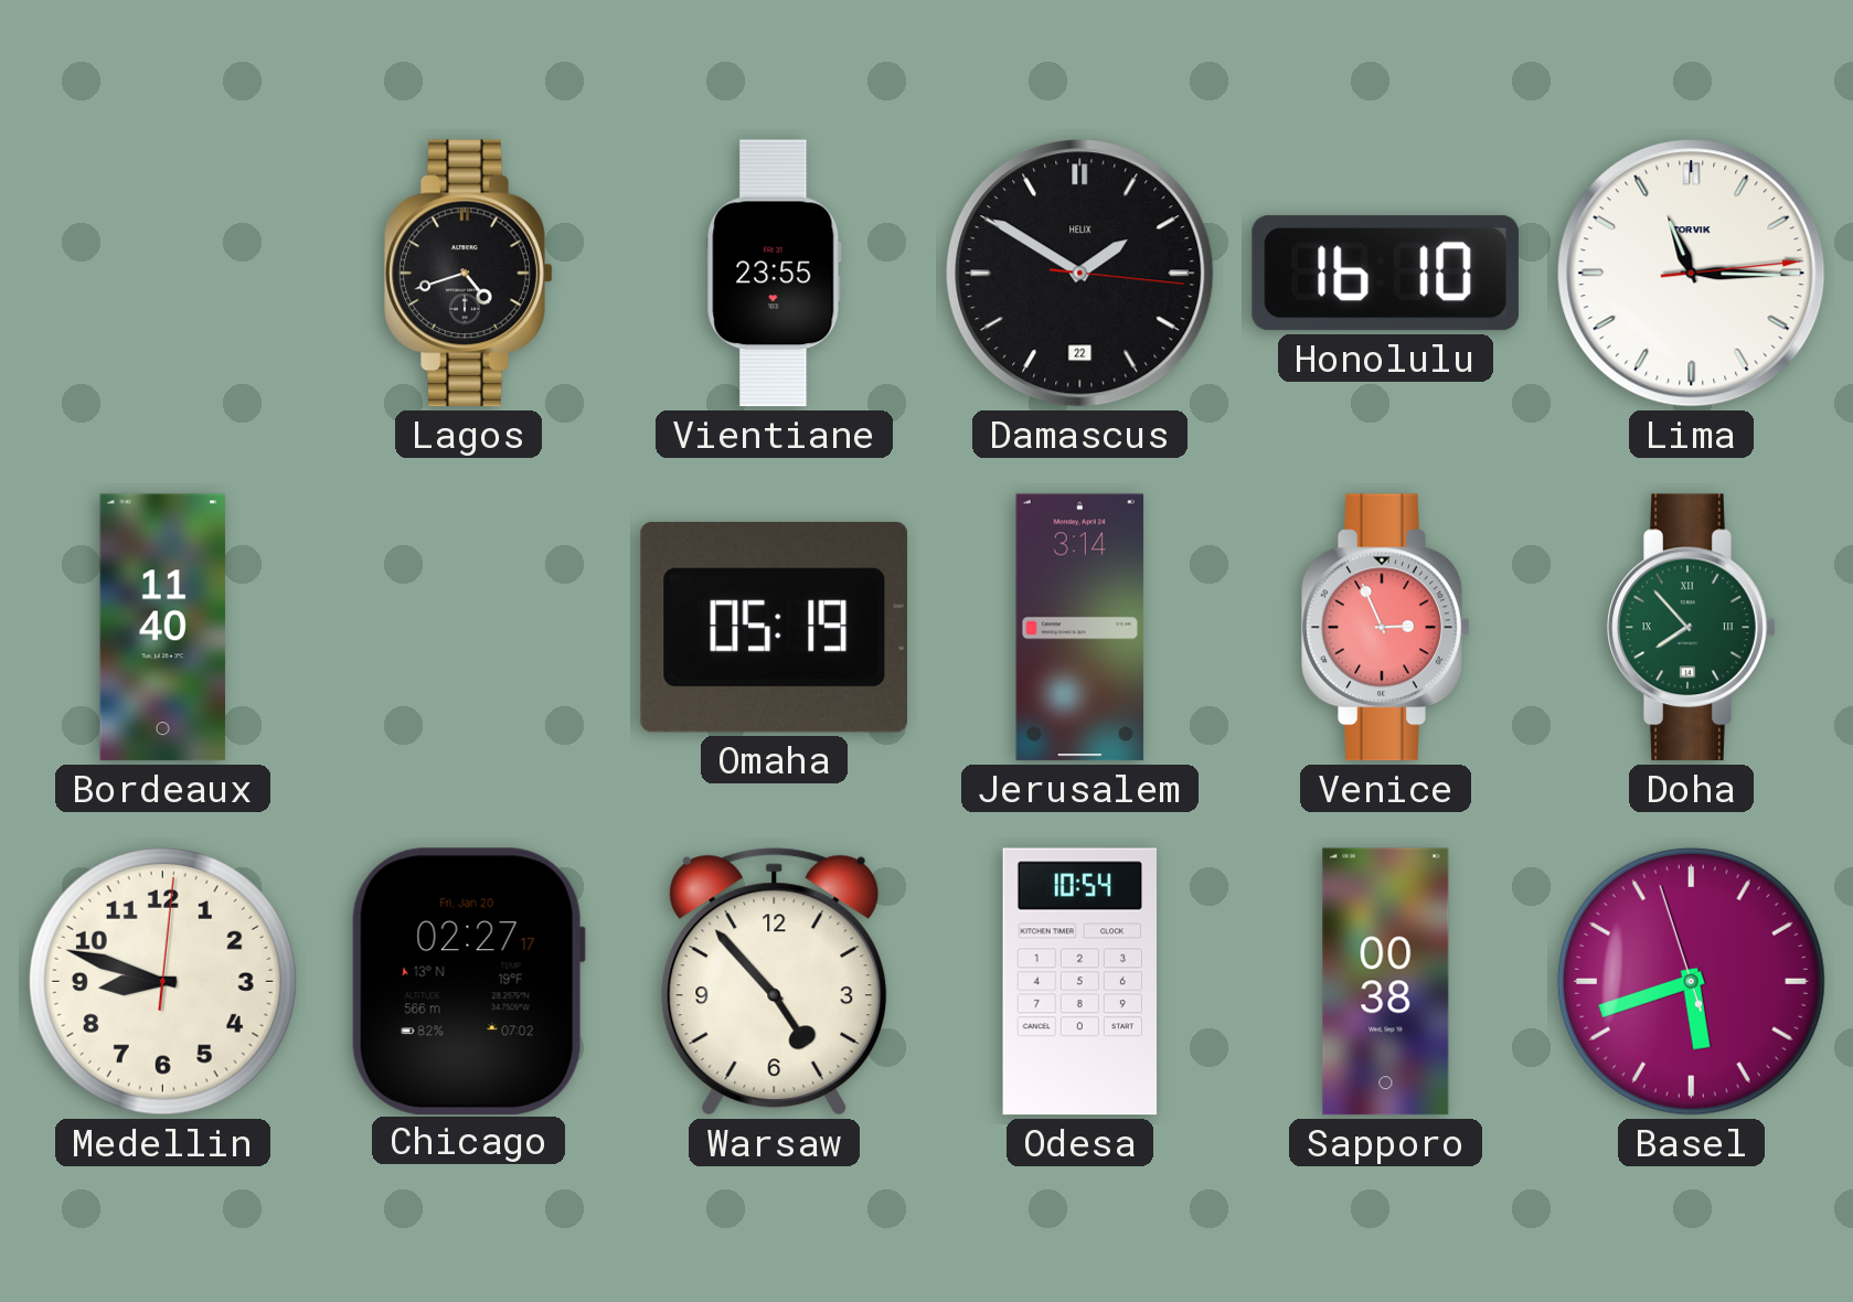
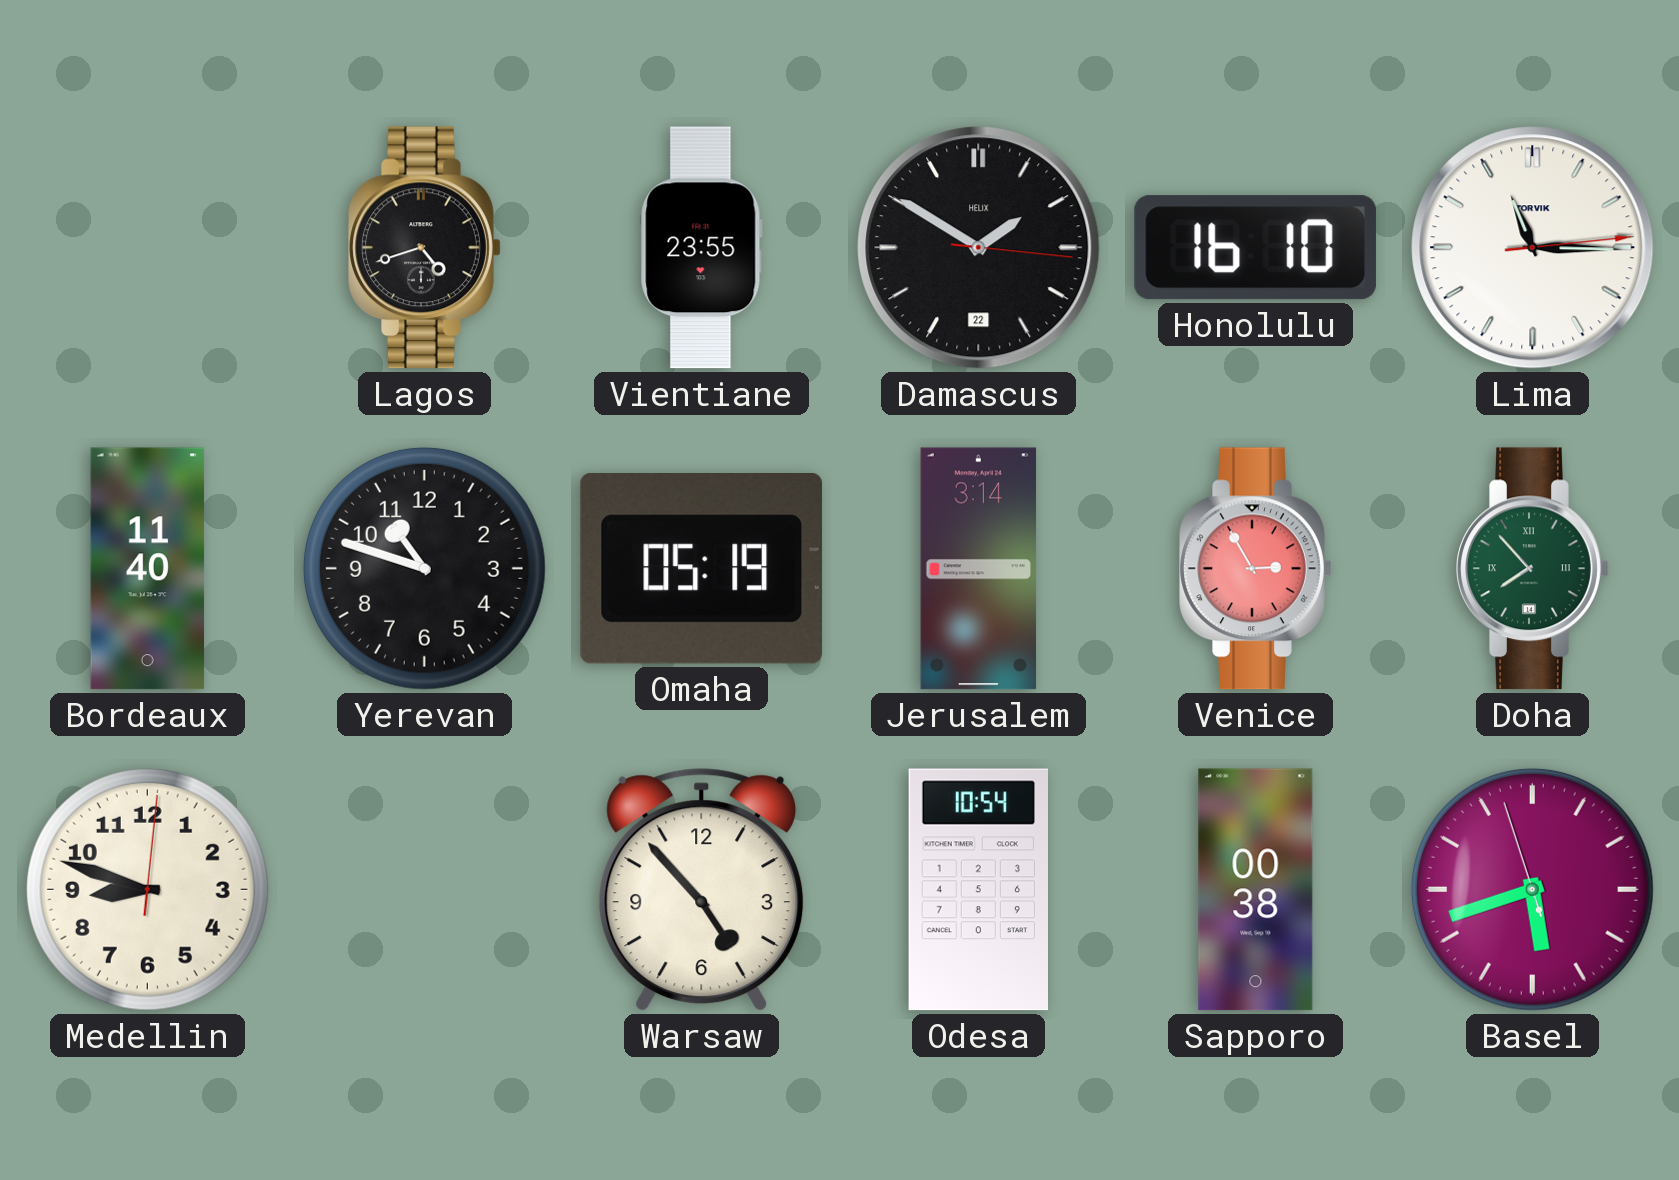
Yerevan: none -> 10:48
Venice: 2:56 -> 2:55
Chicago: 02:27 -> none
